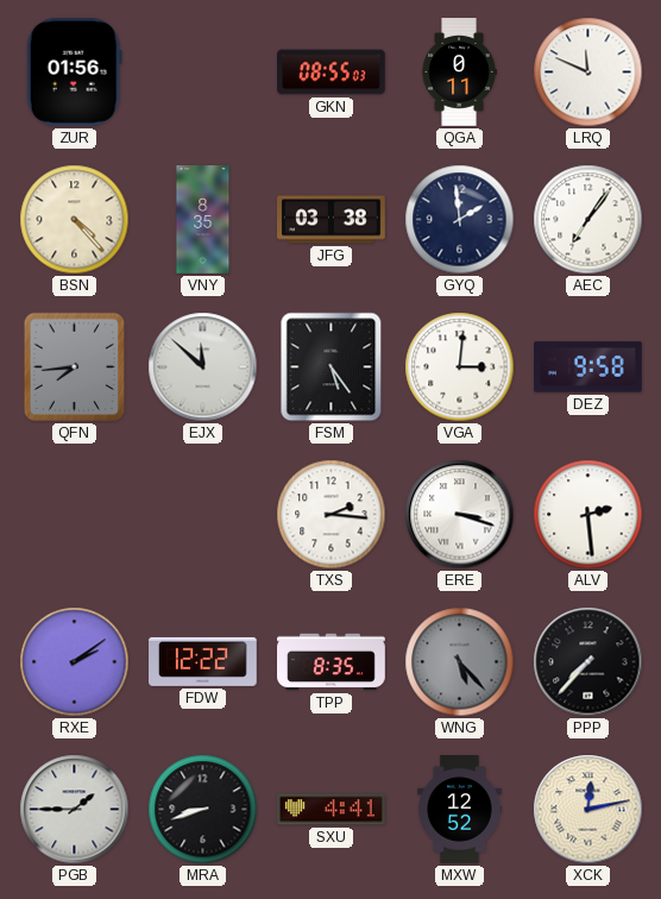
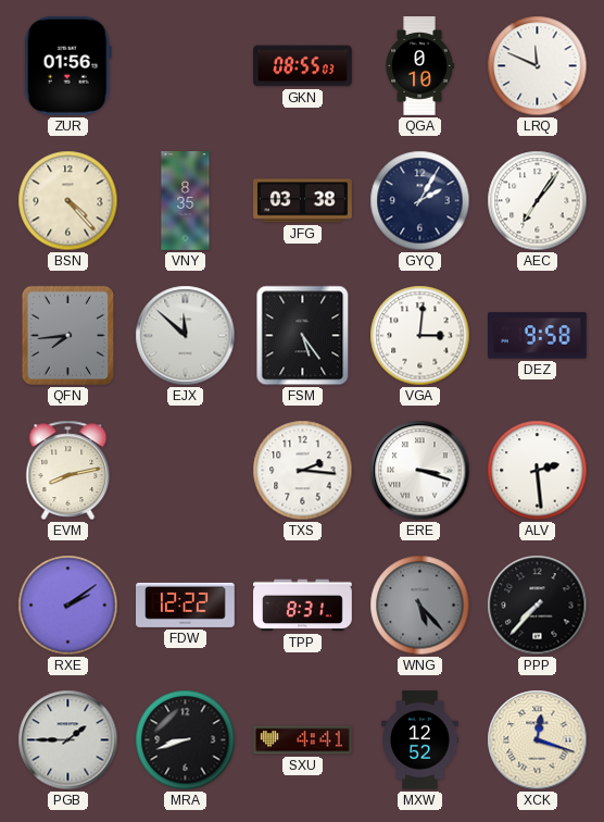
QGA: 0:11 -> 0:10
GYQ: 1:59 -> 2:05
EVM: none -> 8:13
TPP: 8:35 -> 8:31
XCK: 12:13 -> 12:18
